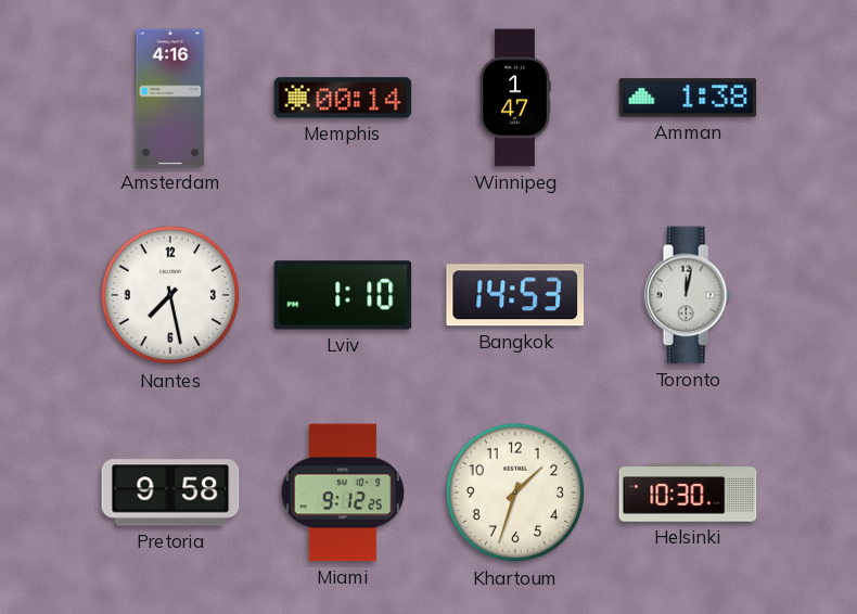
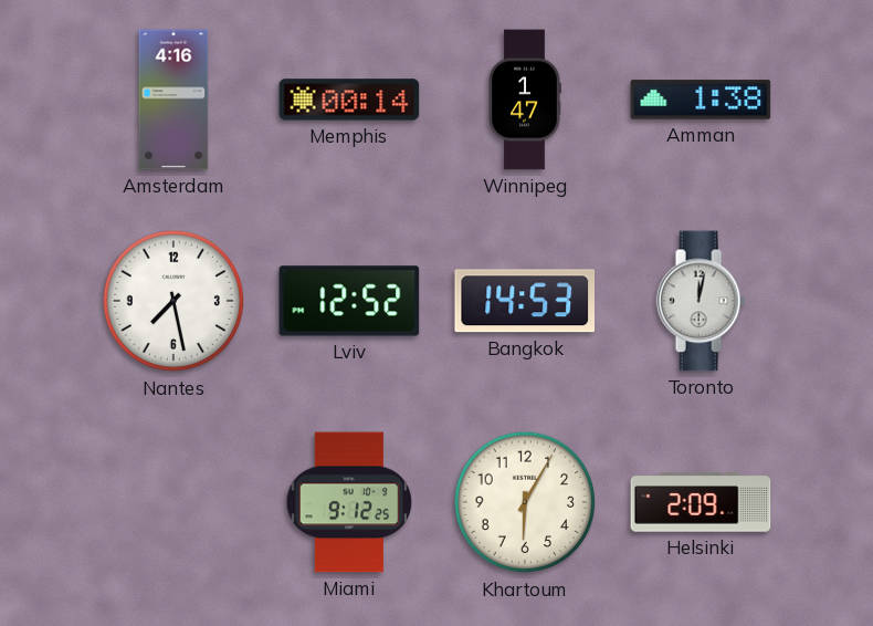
Lviv: 1:10 -> 12:52
Pretoria: 9:58 -> none
Khartoum: 1:33 -> 6:05
Helsinki: 10:30 -> 2:09
